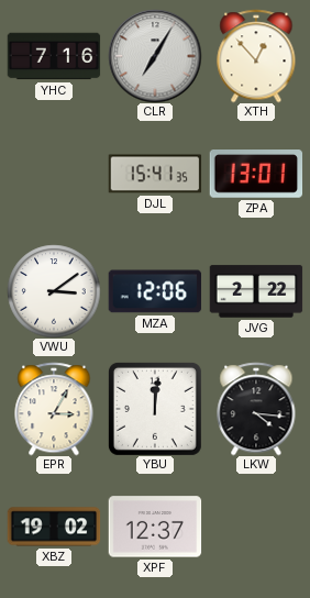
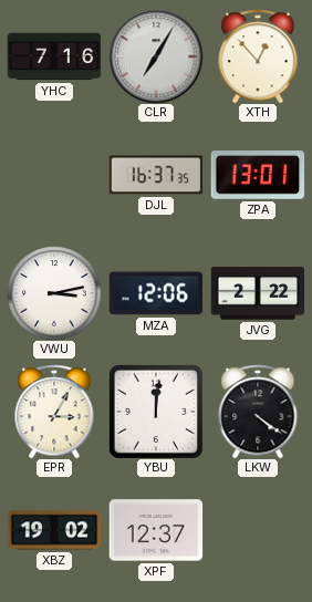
DJL: 15:41 -> 16:37
VWU: 3:09 -> 3:13
LKW: 4:16 -> 4:21
